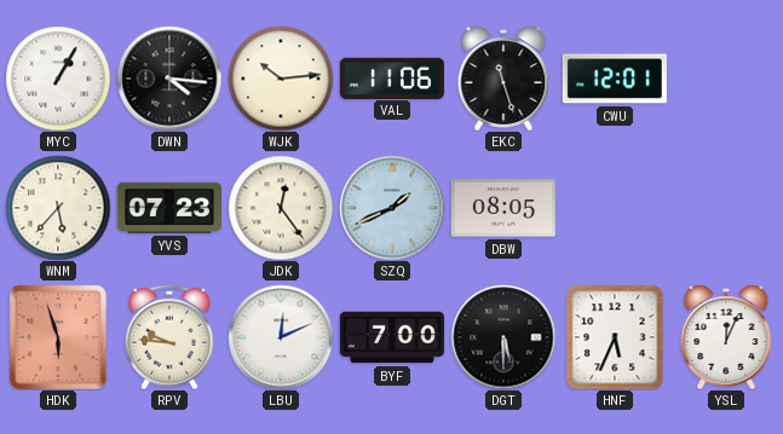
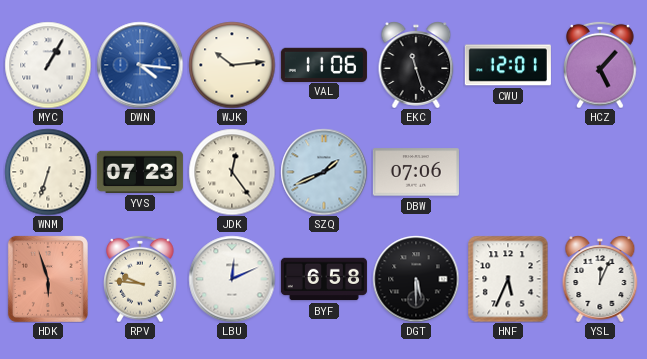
DWN dial: black -> blue
HCZ: none -> 5:07
WNM: 5:37 -> 6:33
DBW: 08:05 -> 07:06
BYF: 7:00 -> 6:58
